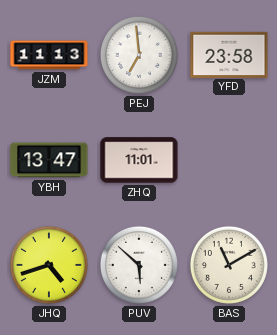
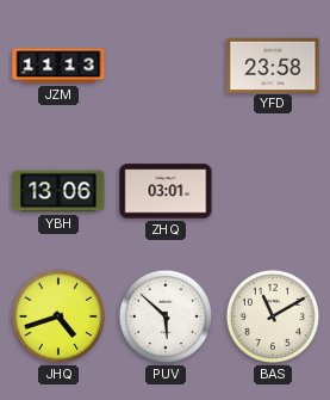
PEJ: 6:59 -> none
YBH: 13:47 -> 13:06
ZHQ: 11:01 -> 03:01
